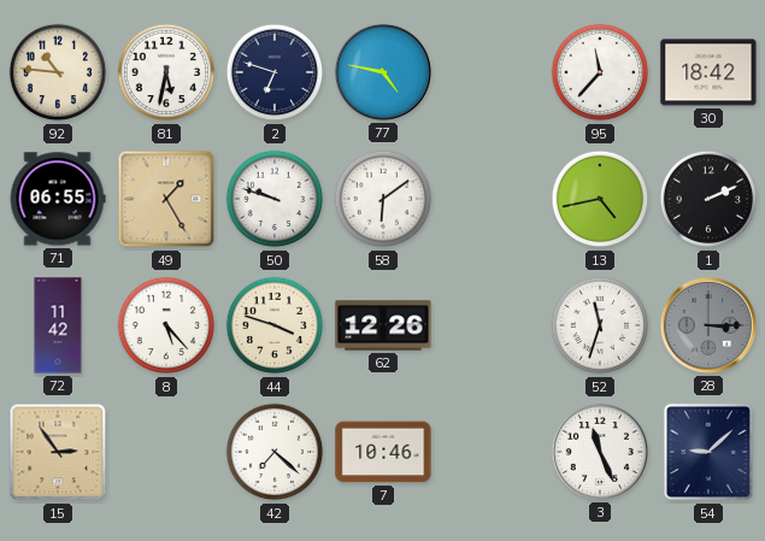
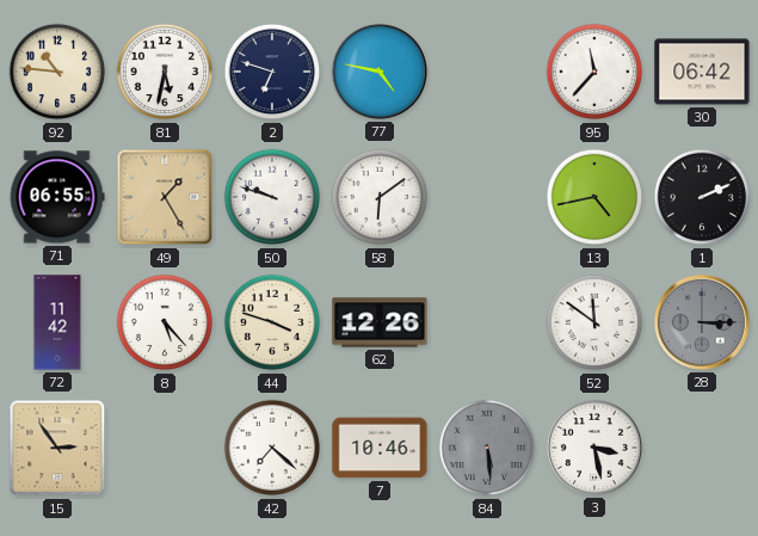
30: 18:42 -> 06:42
52: 11:33 -> 11:51
84: none -> 5:29
3: 11:26 -> 3:28
54: 9:08 -> none
